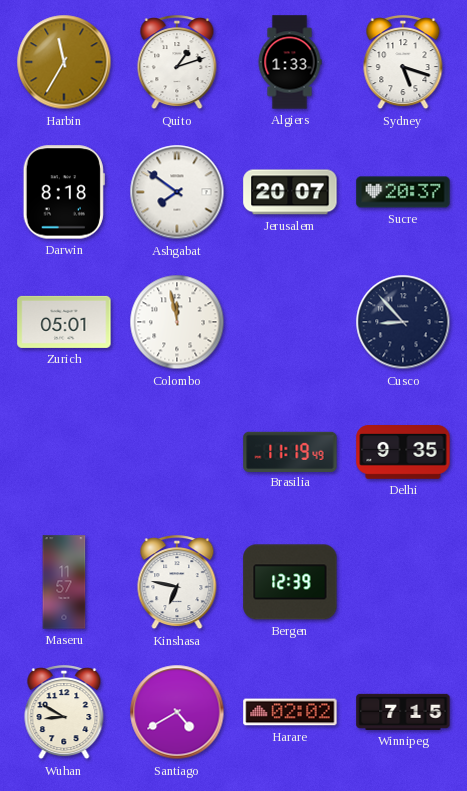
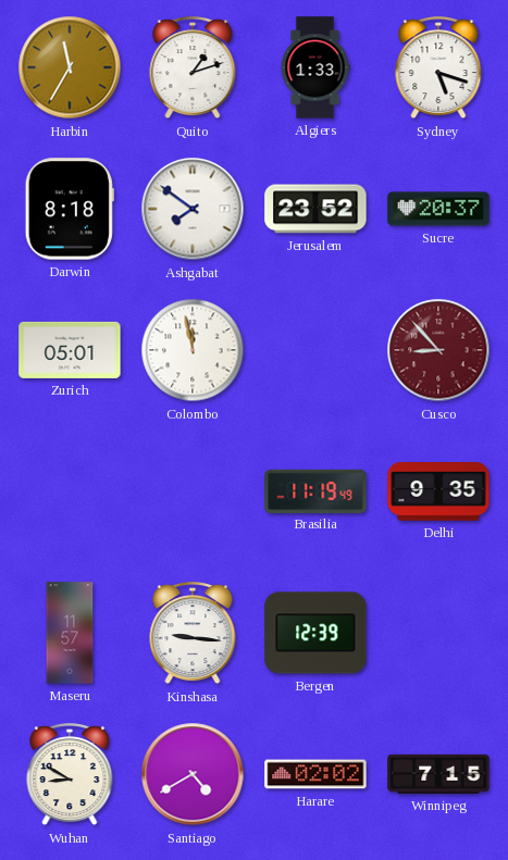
Jerusalem: 20:07 -> 23:52
Cusco dial: navy -> burgundy
Kinshasa: 6:47 -> 9:16
